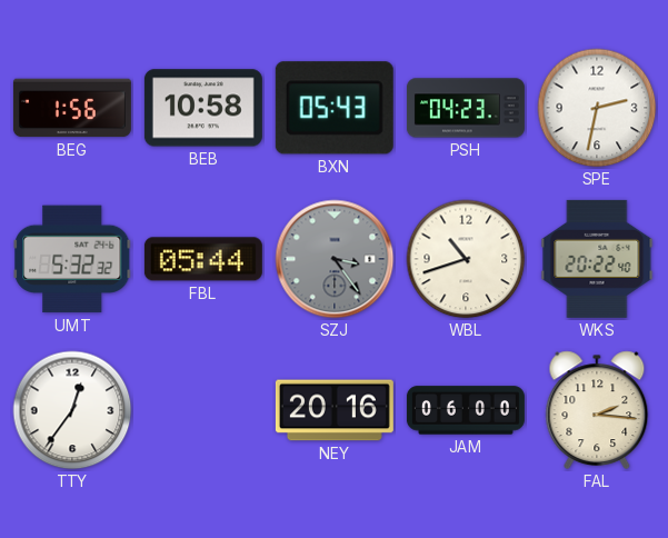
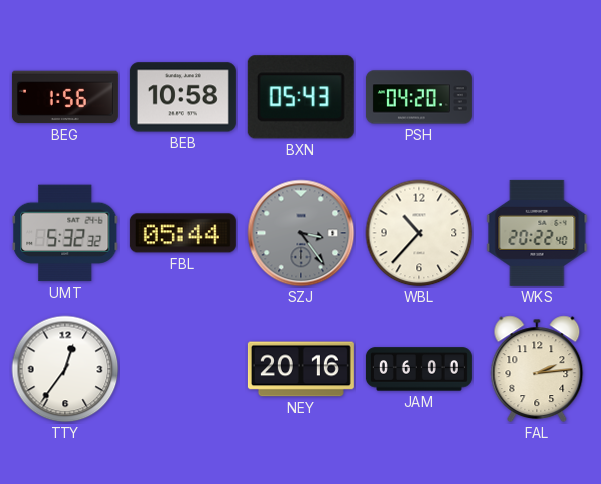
PSH: 04:23 -> 04:20
SPE: 2:32 -> none
WBL: 10:42 -> 10:37
FAL: 2:16 -> 2:14
